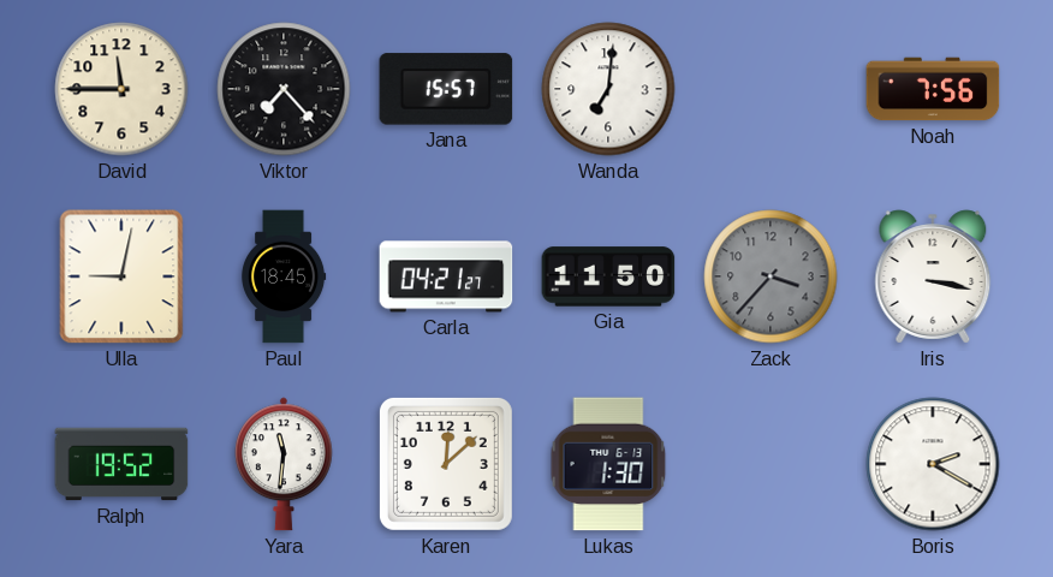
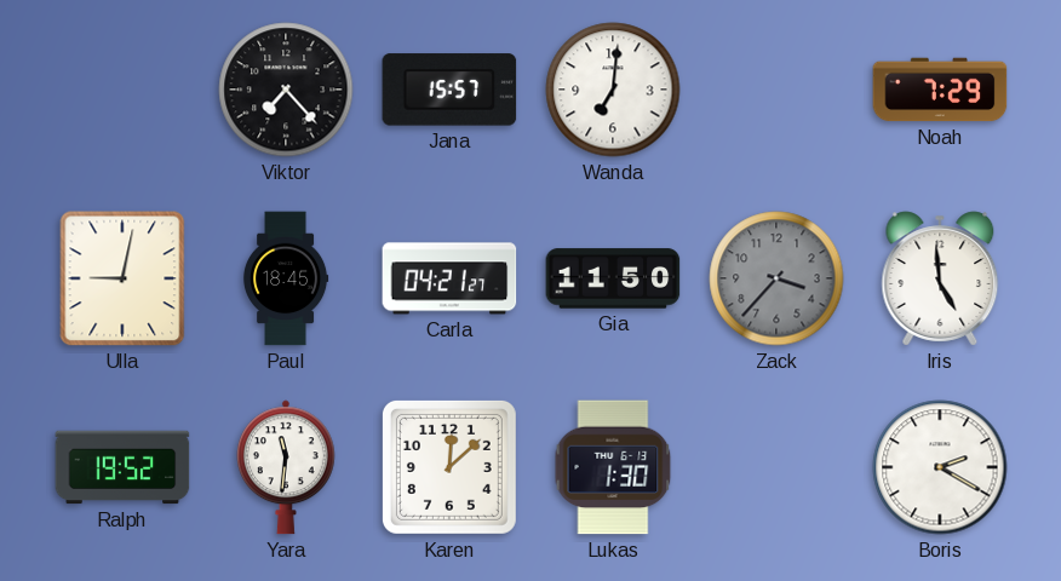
David: 11:45 -> none
Noah: 7:56 -> 7:29
Iris: 3:17 -> 4:59
